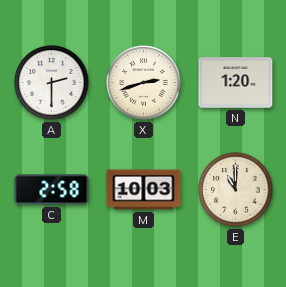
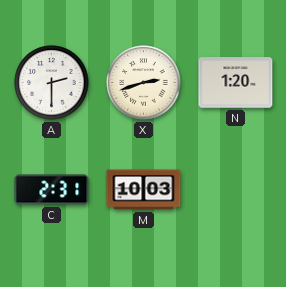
C: 2:58 -> 2:31
E: 11:00 -> none
